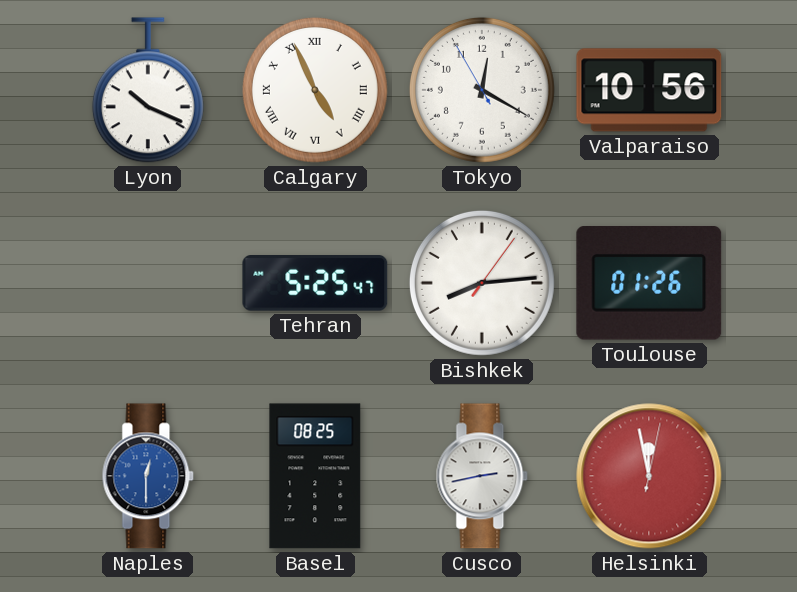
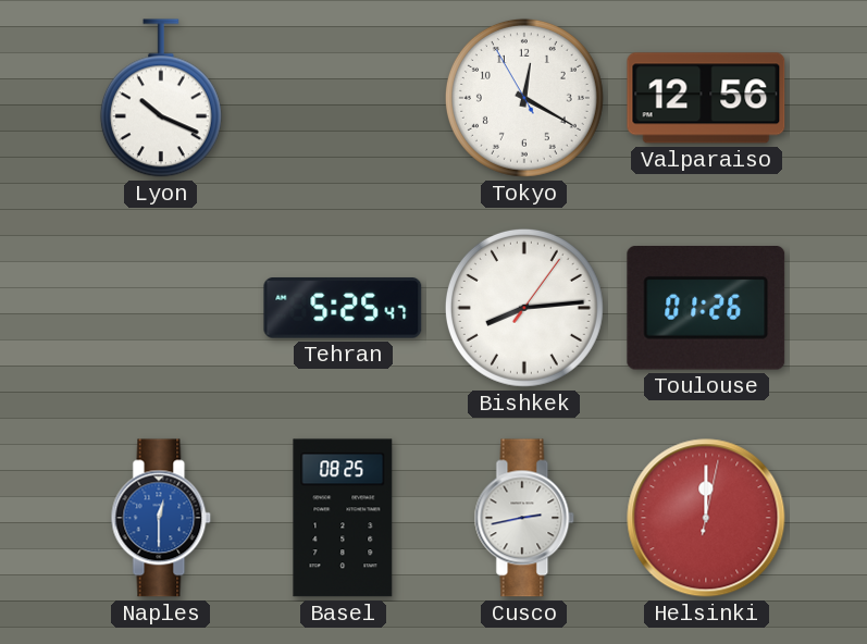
Calgary: 4:56 -> none
Valparaiso: 10:56 -> 12:56
Helsinki: 11:58 -> 12:00
